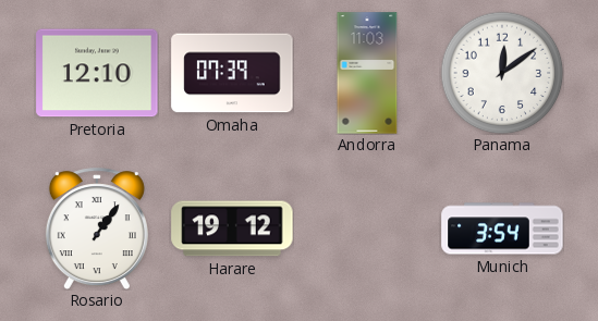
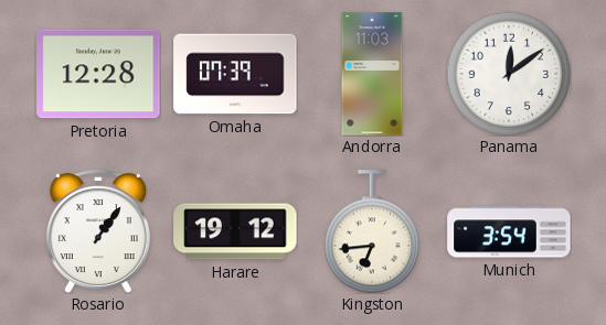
Pretoria: 12:10 -> 12:28
Kingston: none -> 6:44
